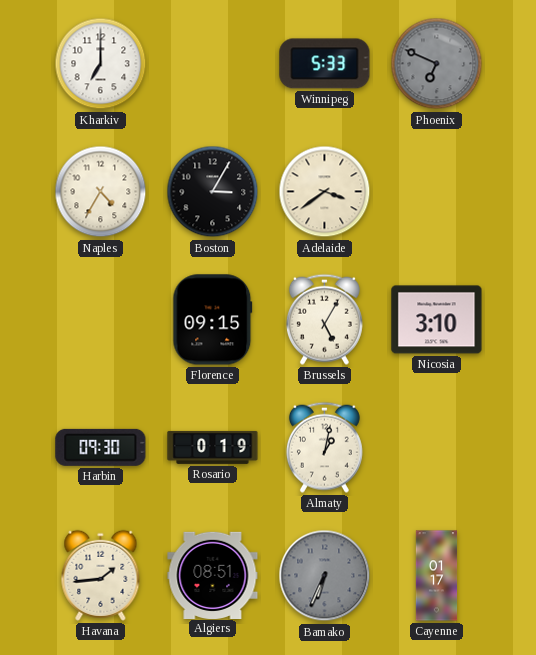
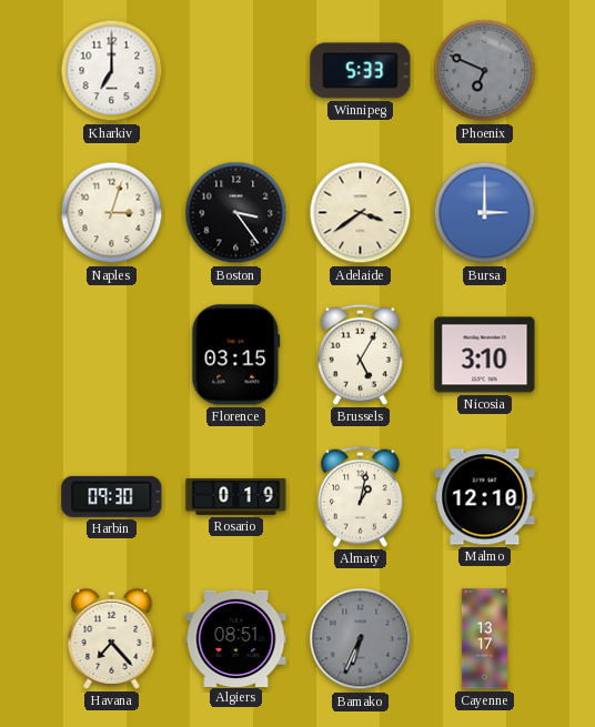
Naples: 4:35 -> 3:03
Boston: 3:05 -> 3:24
Bursa: none -> 3:00
Florence: 09:15 -> 03:15
Malmo: none -> 12:10
Havana: 1:44 -> 7:23
Cayenne: 01:17 -> 13:17
